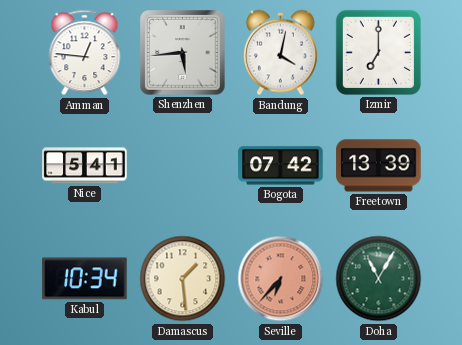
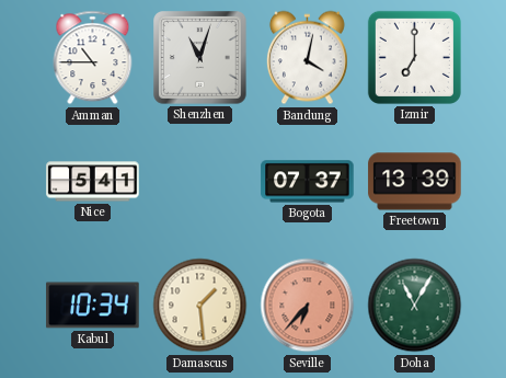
Amman: 12:46 -> 10:45
Shenzhen: 5:44 -> 11:03
Bogota: 07:42 -> 07:37
